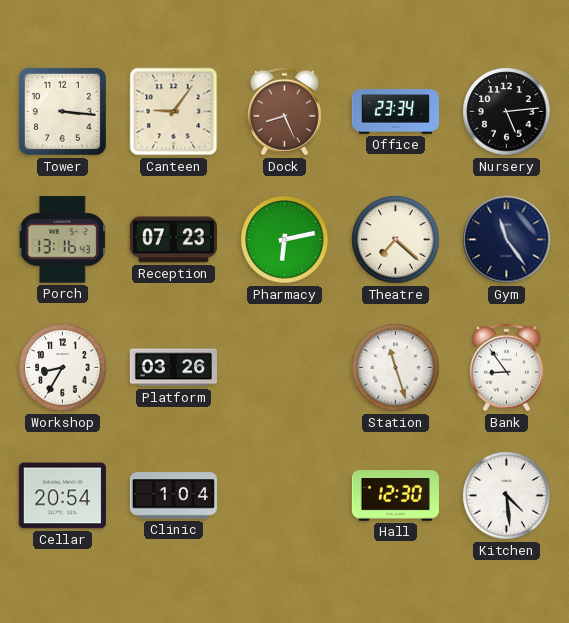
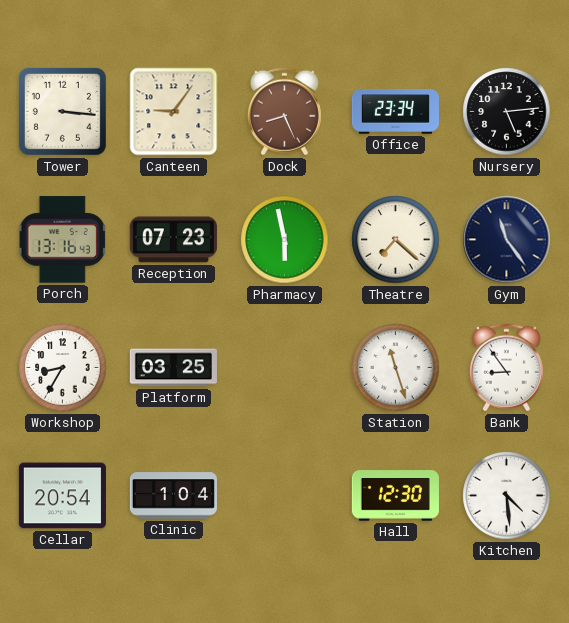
Pharmacy: 6:13 -> 5:58
Platform: 03:26 -> 03:25
